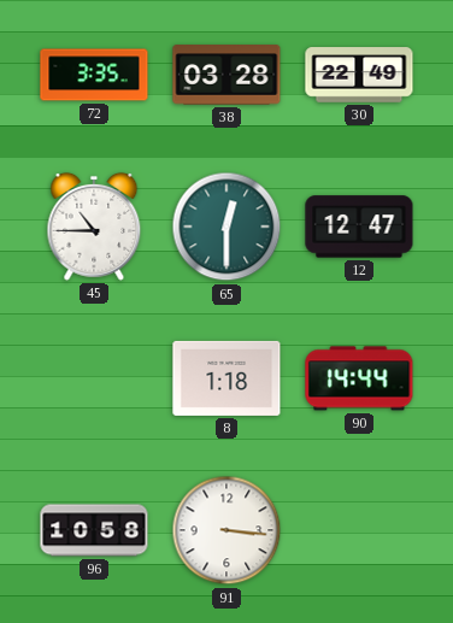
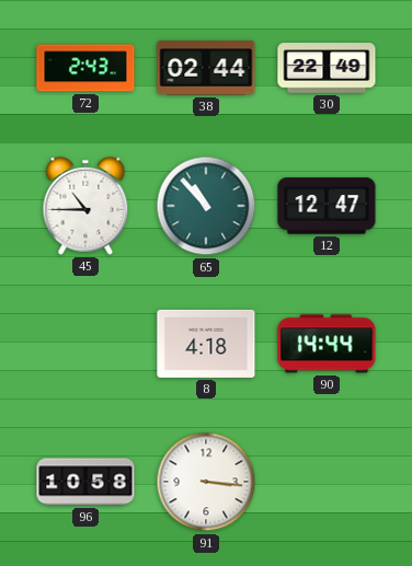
72: 3:35 -> 2:43
38: 03:28 -> 02:44
65: 12:30 -> 10:53
8: 1:18 -> 4:18
